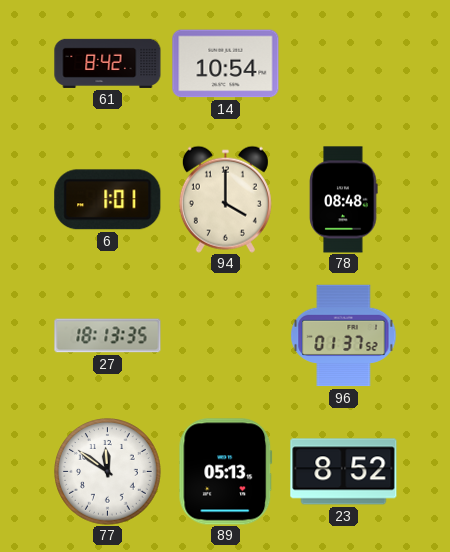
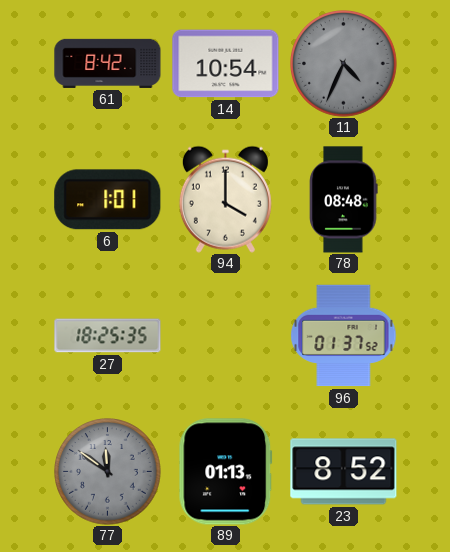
11: none -> 4:34
27: 18:13 -> 18:25
77 dial: white -> grey
89: 05:13 -> 01:13
